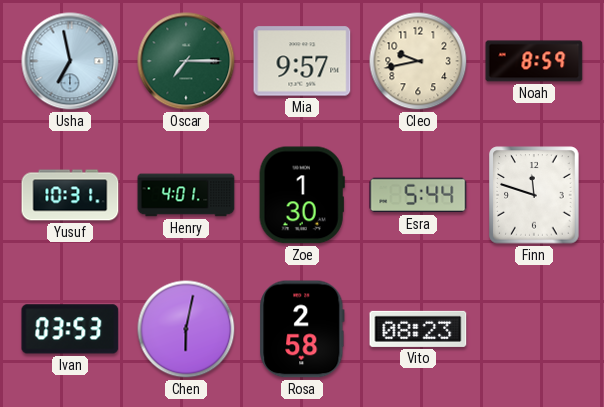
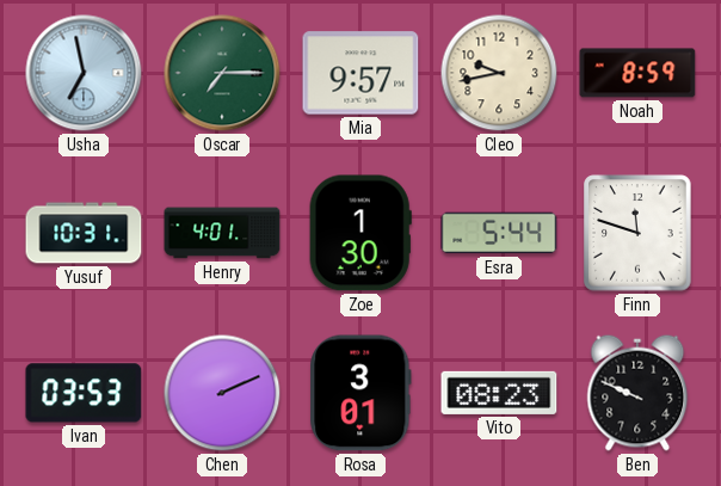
Chen: 6:02 -> 2:11
Rosa: 2:58 -> 3:01
Ben: none -> 9:49
